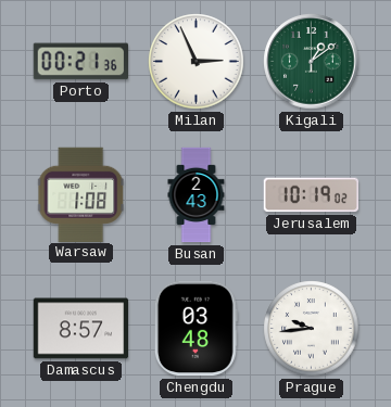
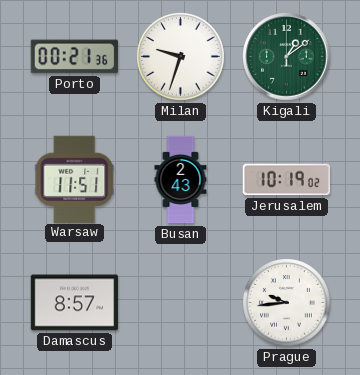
Milan: 2:56 -> 9:33
Warsaw: 1:08 -> 11:51
Chengdu: 03:48 -> none
